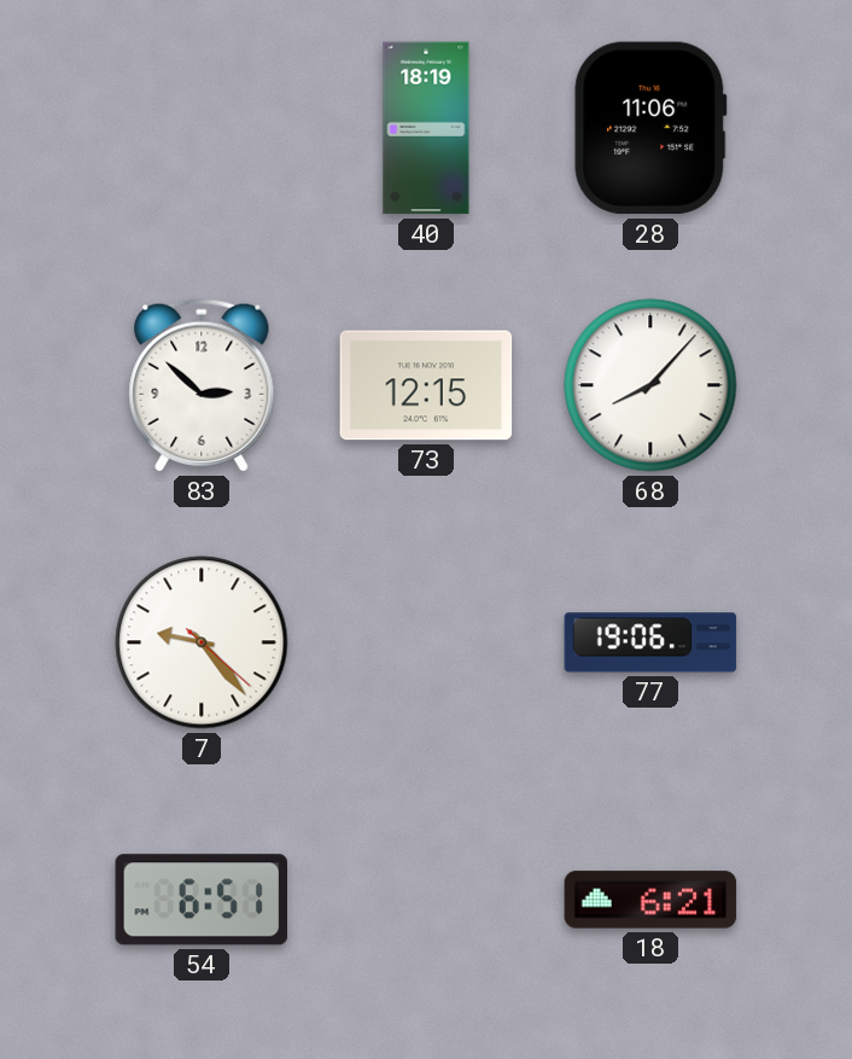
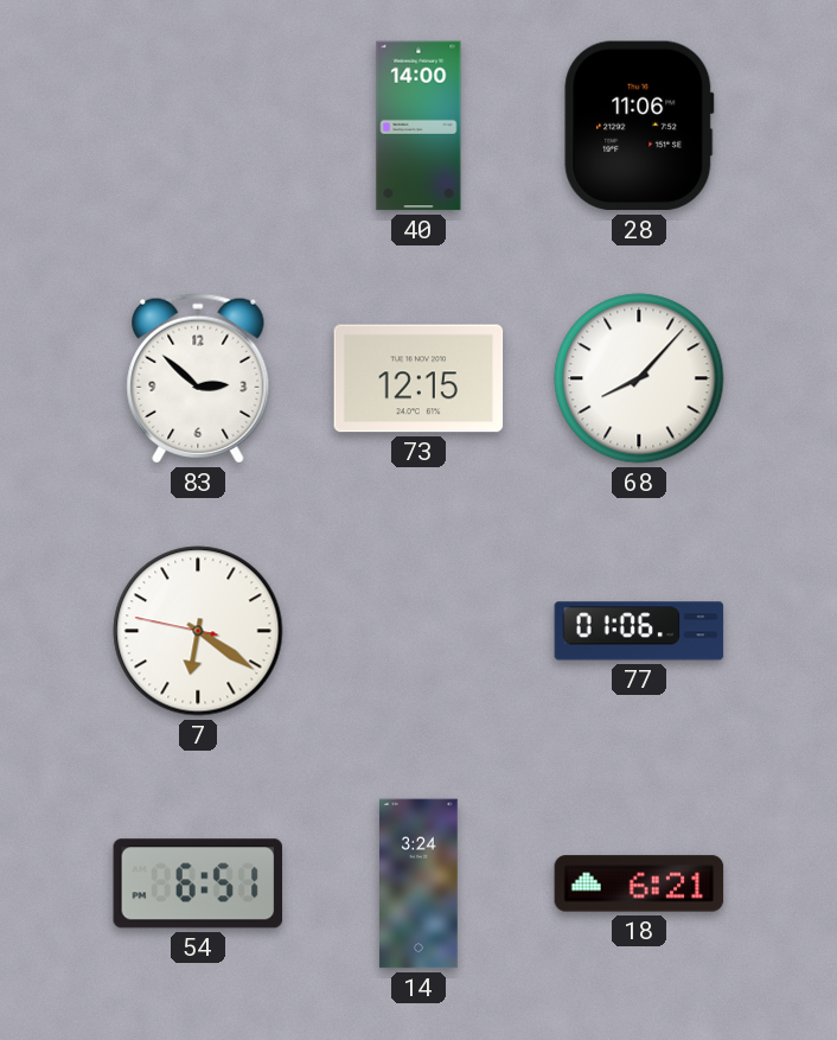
40: 18:19 -> 14:00
7: 9:23 -> 6:20
77: 19:06 -> 01:06
14: none -> 3:24
